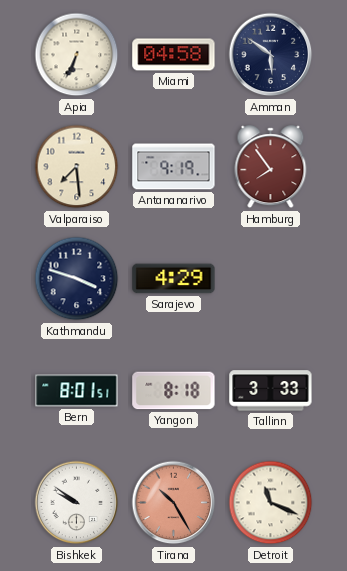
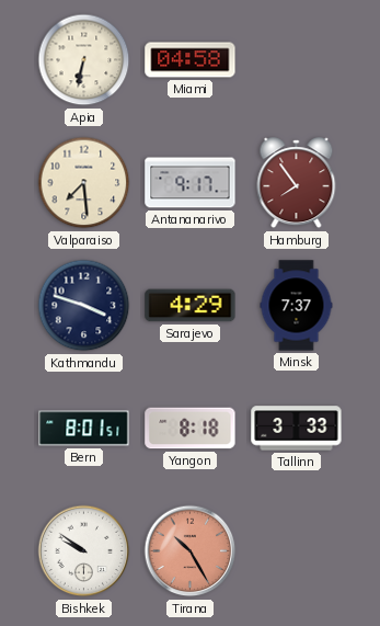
Apia: 6:34 -> 6:32
Amman: 5:51 -> none
Antananarivo: 9:19 -> 9:17
Minsk: none -> 7:37
Detroit: 11:19 -> none
